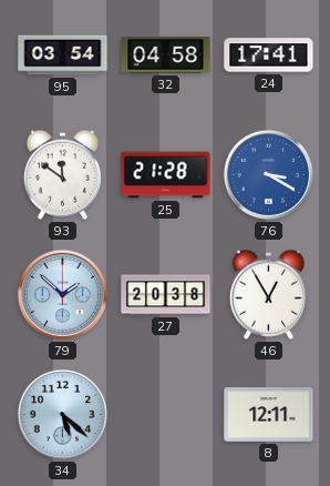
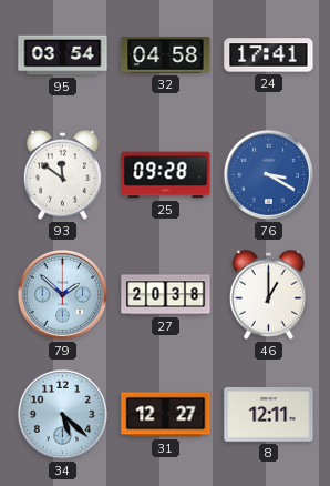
25: 21:28 -> 09:28
46: 12:55 -> 1:00
31: none -> 12:27
